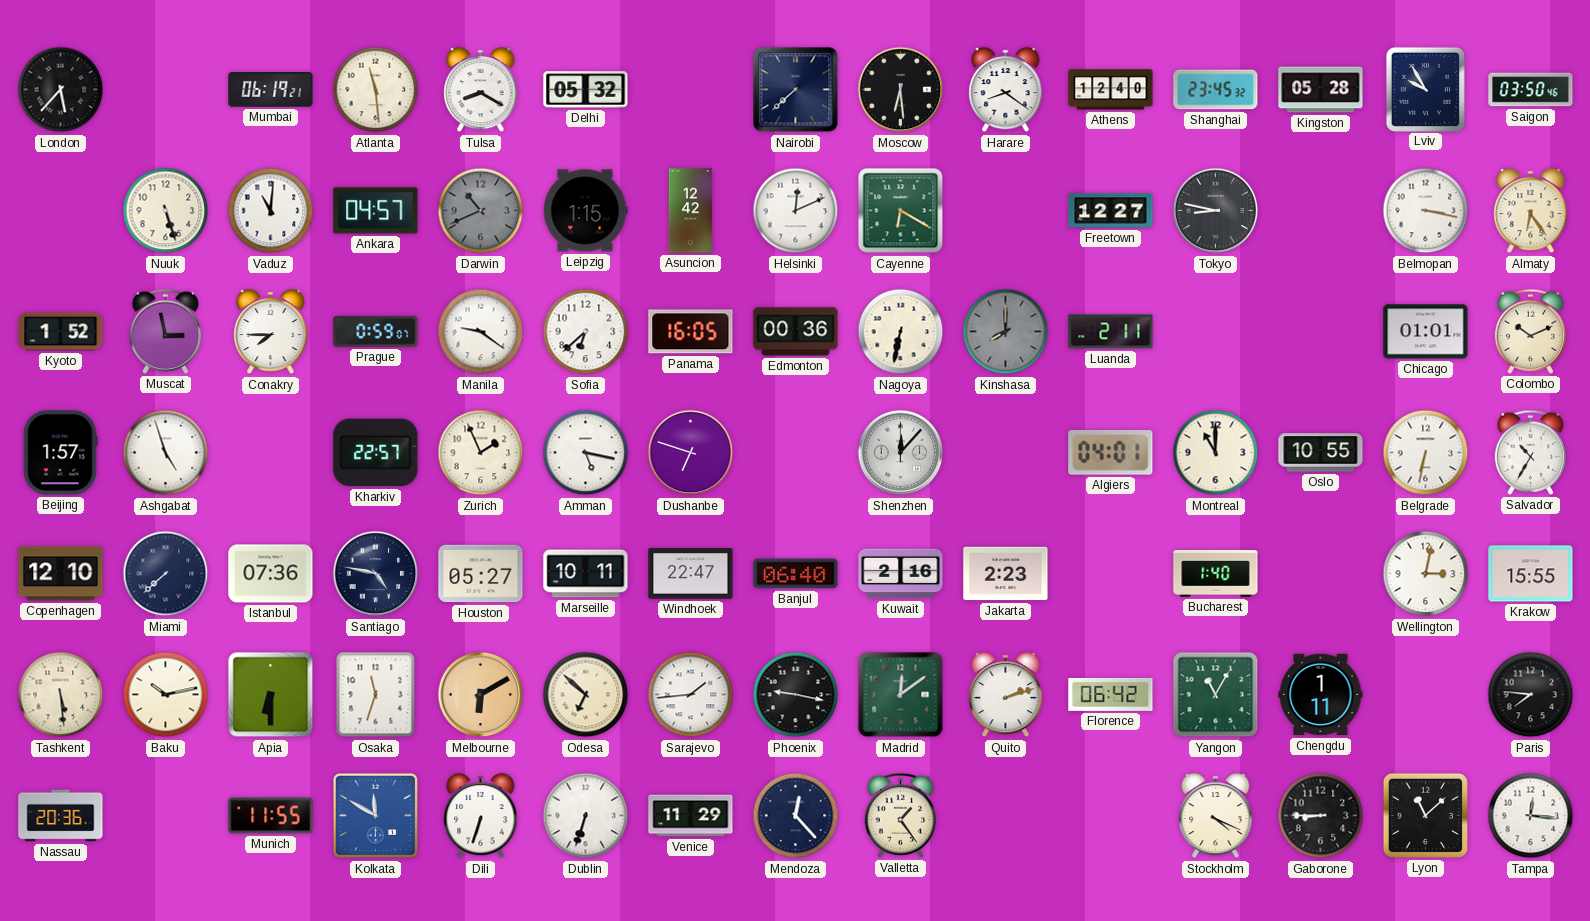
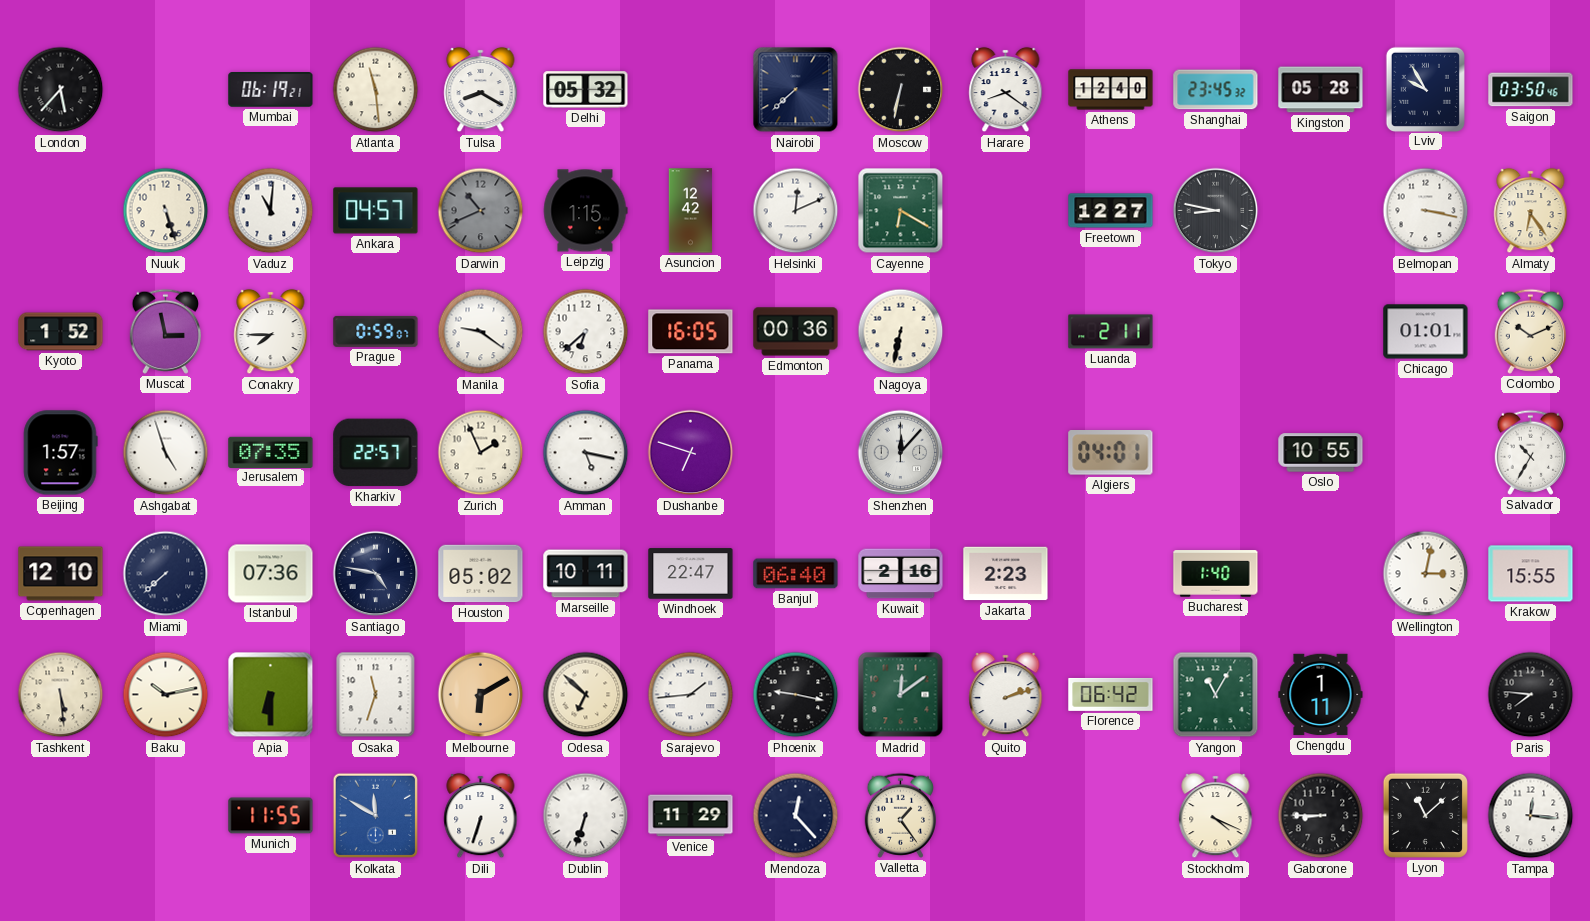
Moscow: 6:29 -> 6:32
Kinshasa: 8:00 -> none
Jerusalem: none -> 07:35
Montreal: 11:00 -> none
Belgrade: 6:32 -> none
Houston: 05:27 -> 05:02
Nassau: 20:36 -> none
